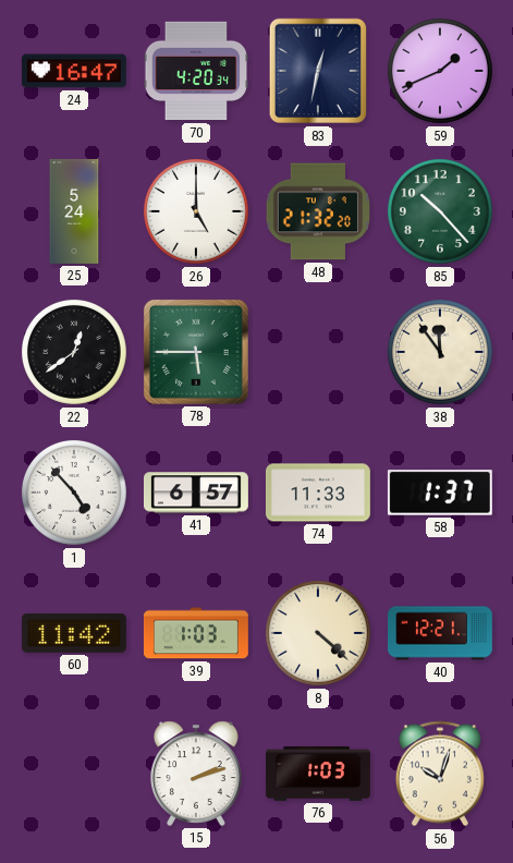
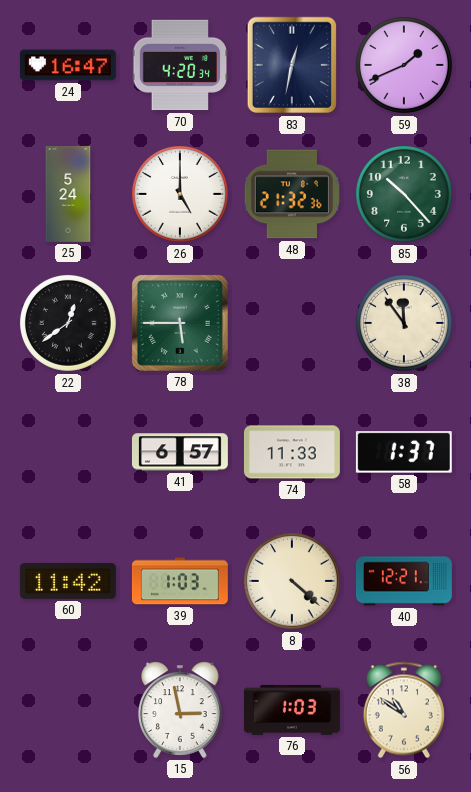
48: 21:32:20 -> 21:32:36
1: 4:53 -> none
15: 2:12 -> 2:58
56: 10:03 -> 10:51
